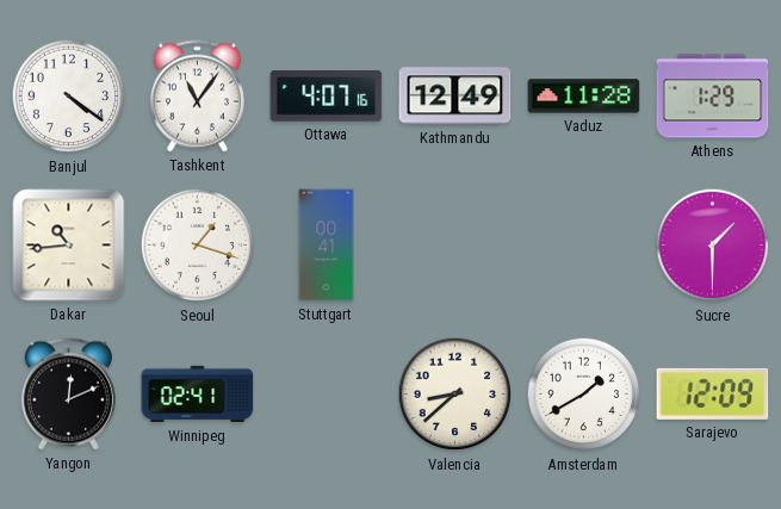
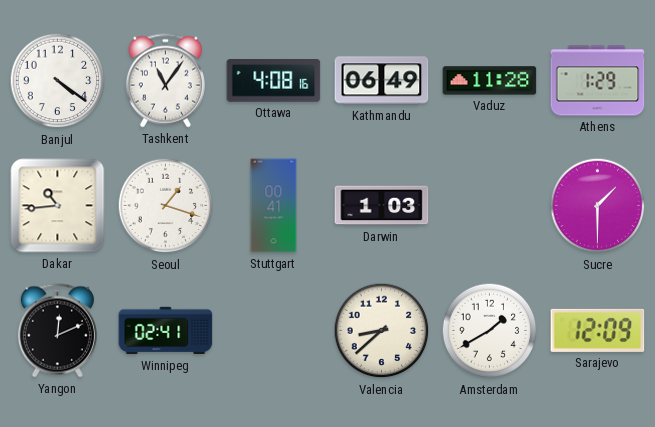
Ottawa: 4:07 -> 4:08
Kathmandu: 12:49 -> 06:49
Darwin: none -> 1:03
